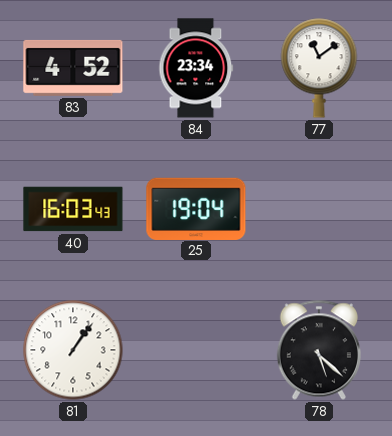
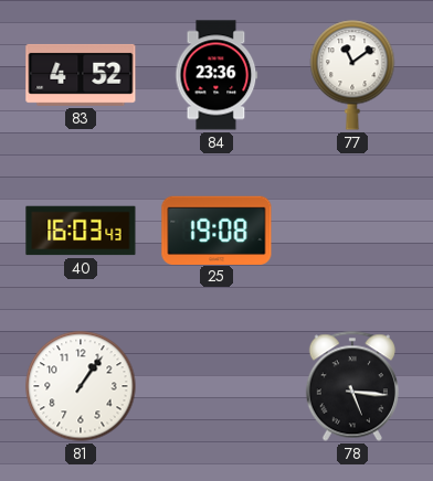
84: 23:34 -> 23:36
25: 19:04 -> 19:08
78: 5:22 -> 5:16
